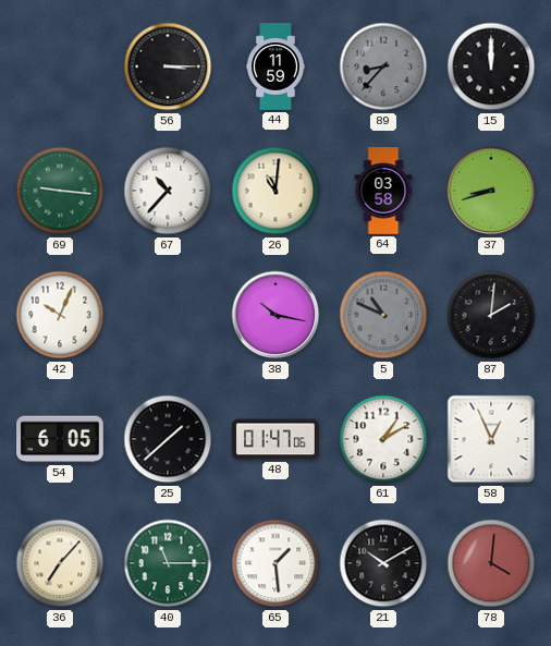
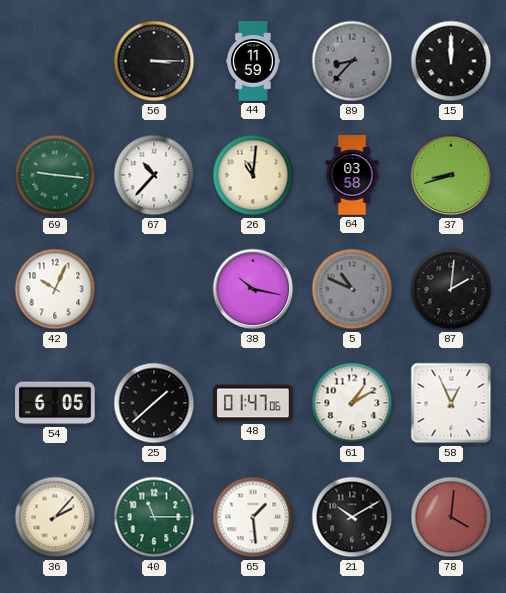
36: 7:07 -> 2:07
